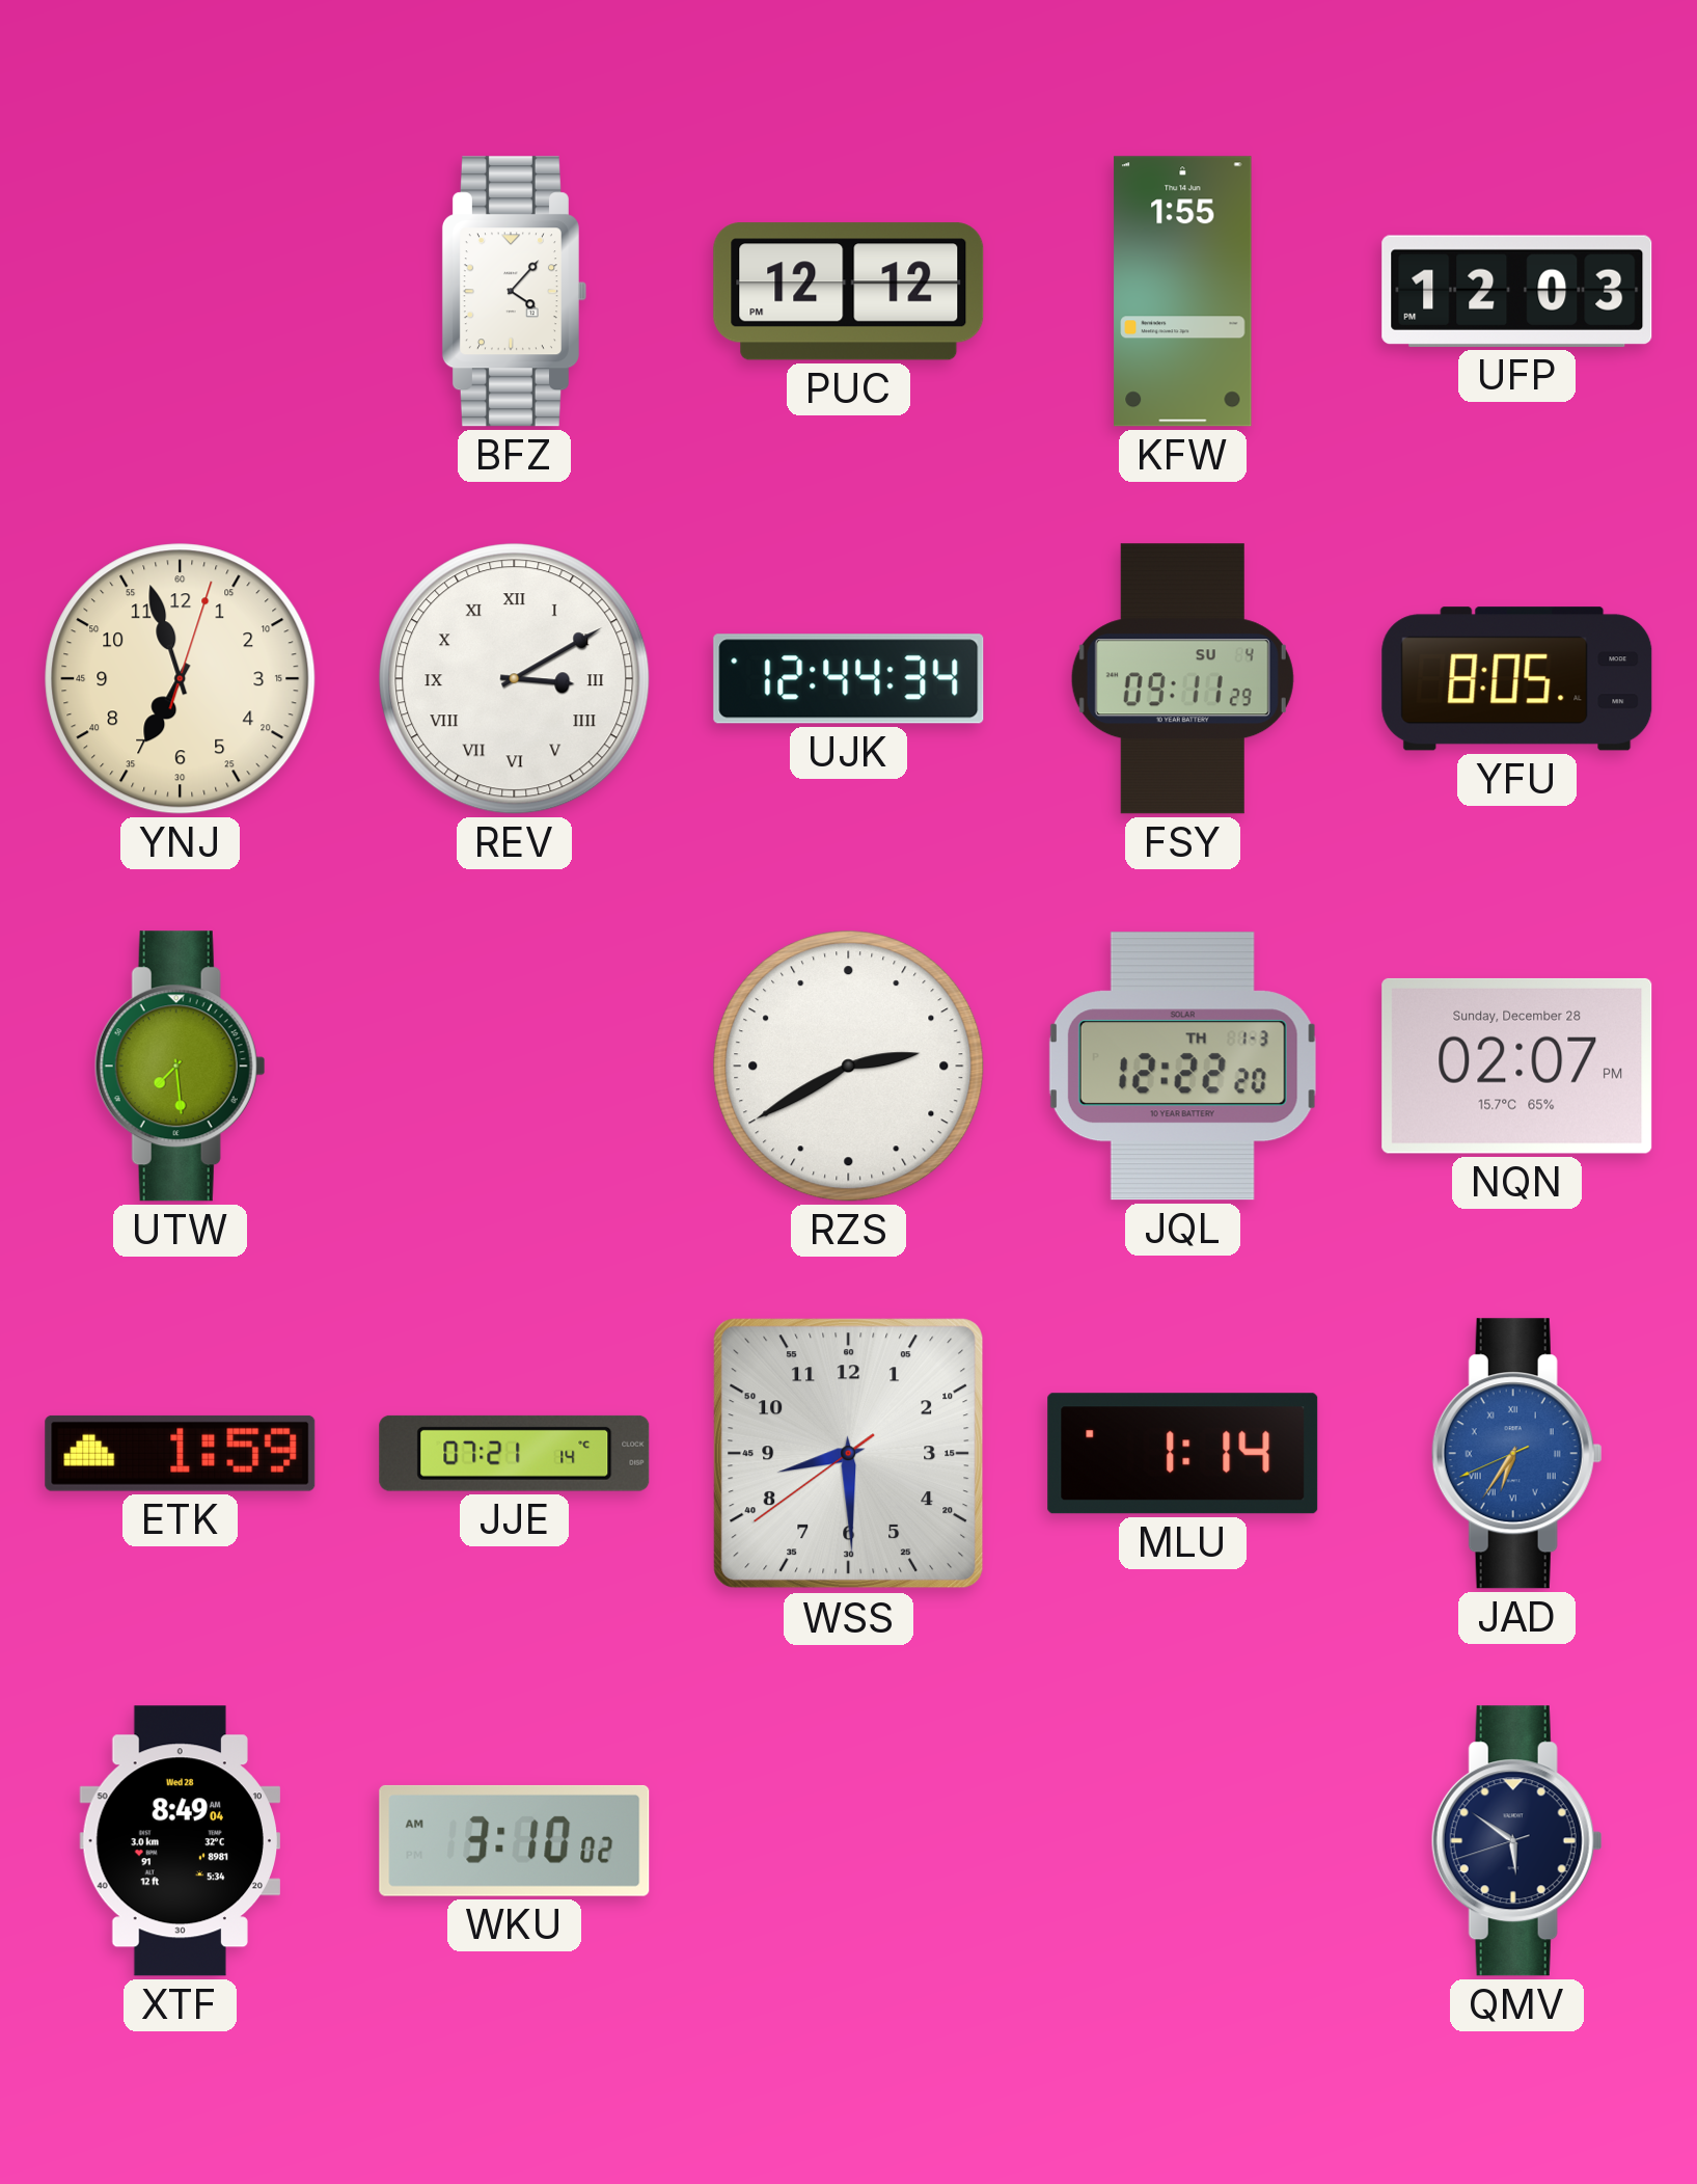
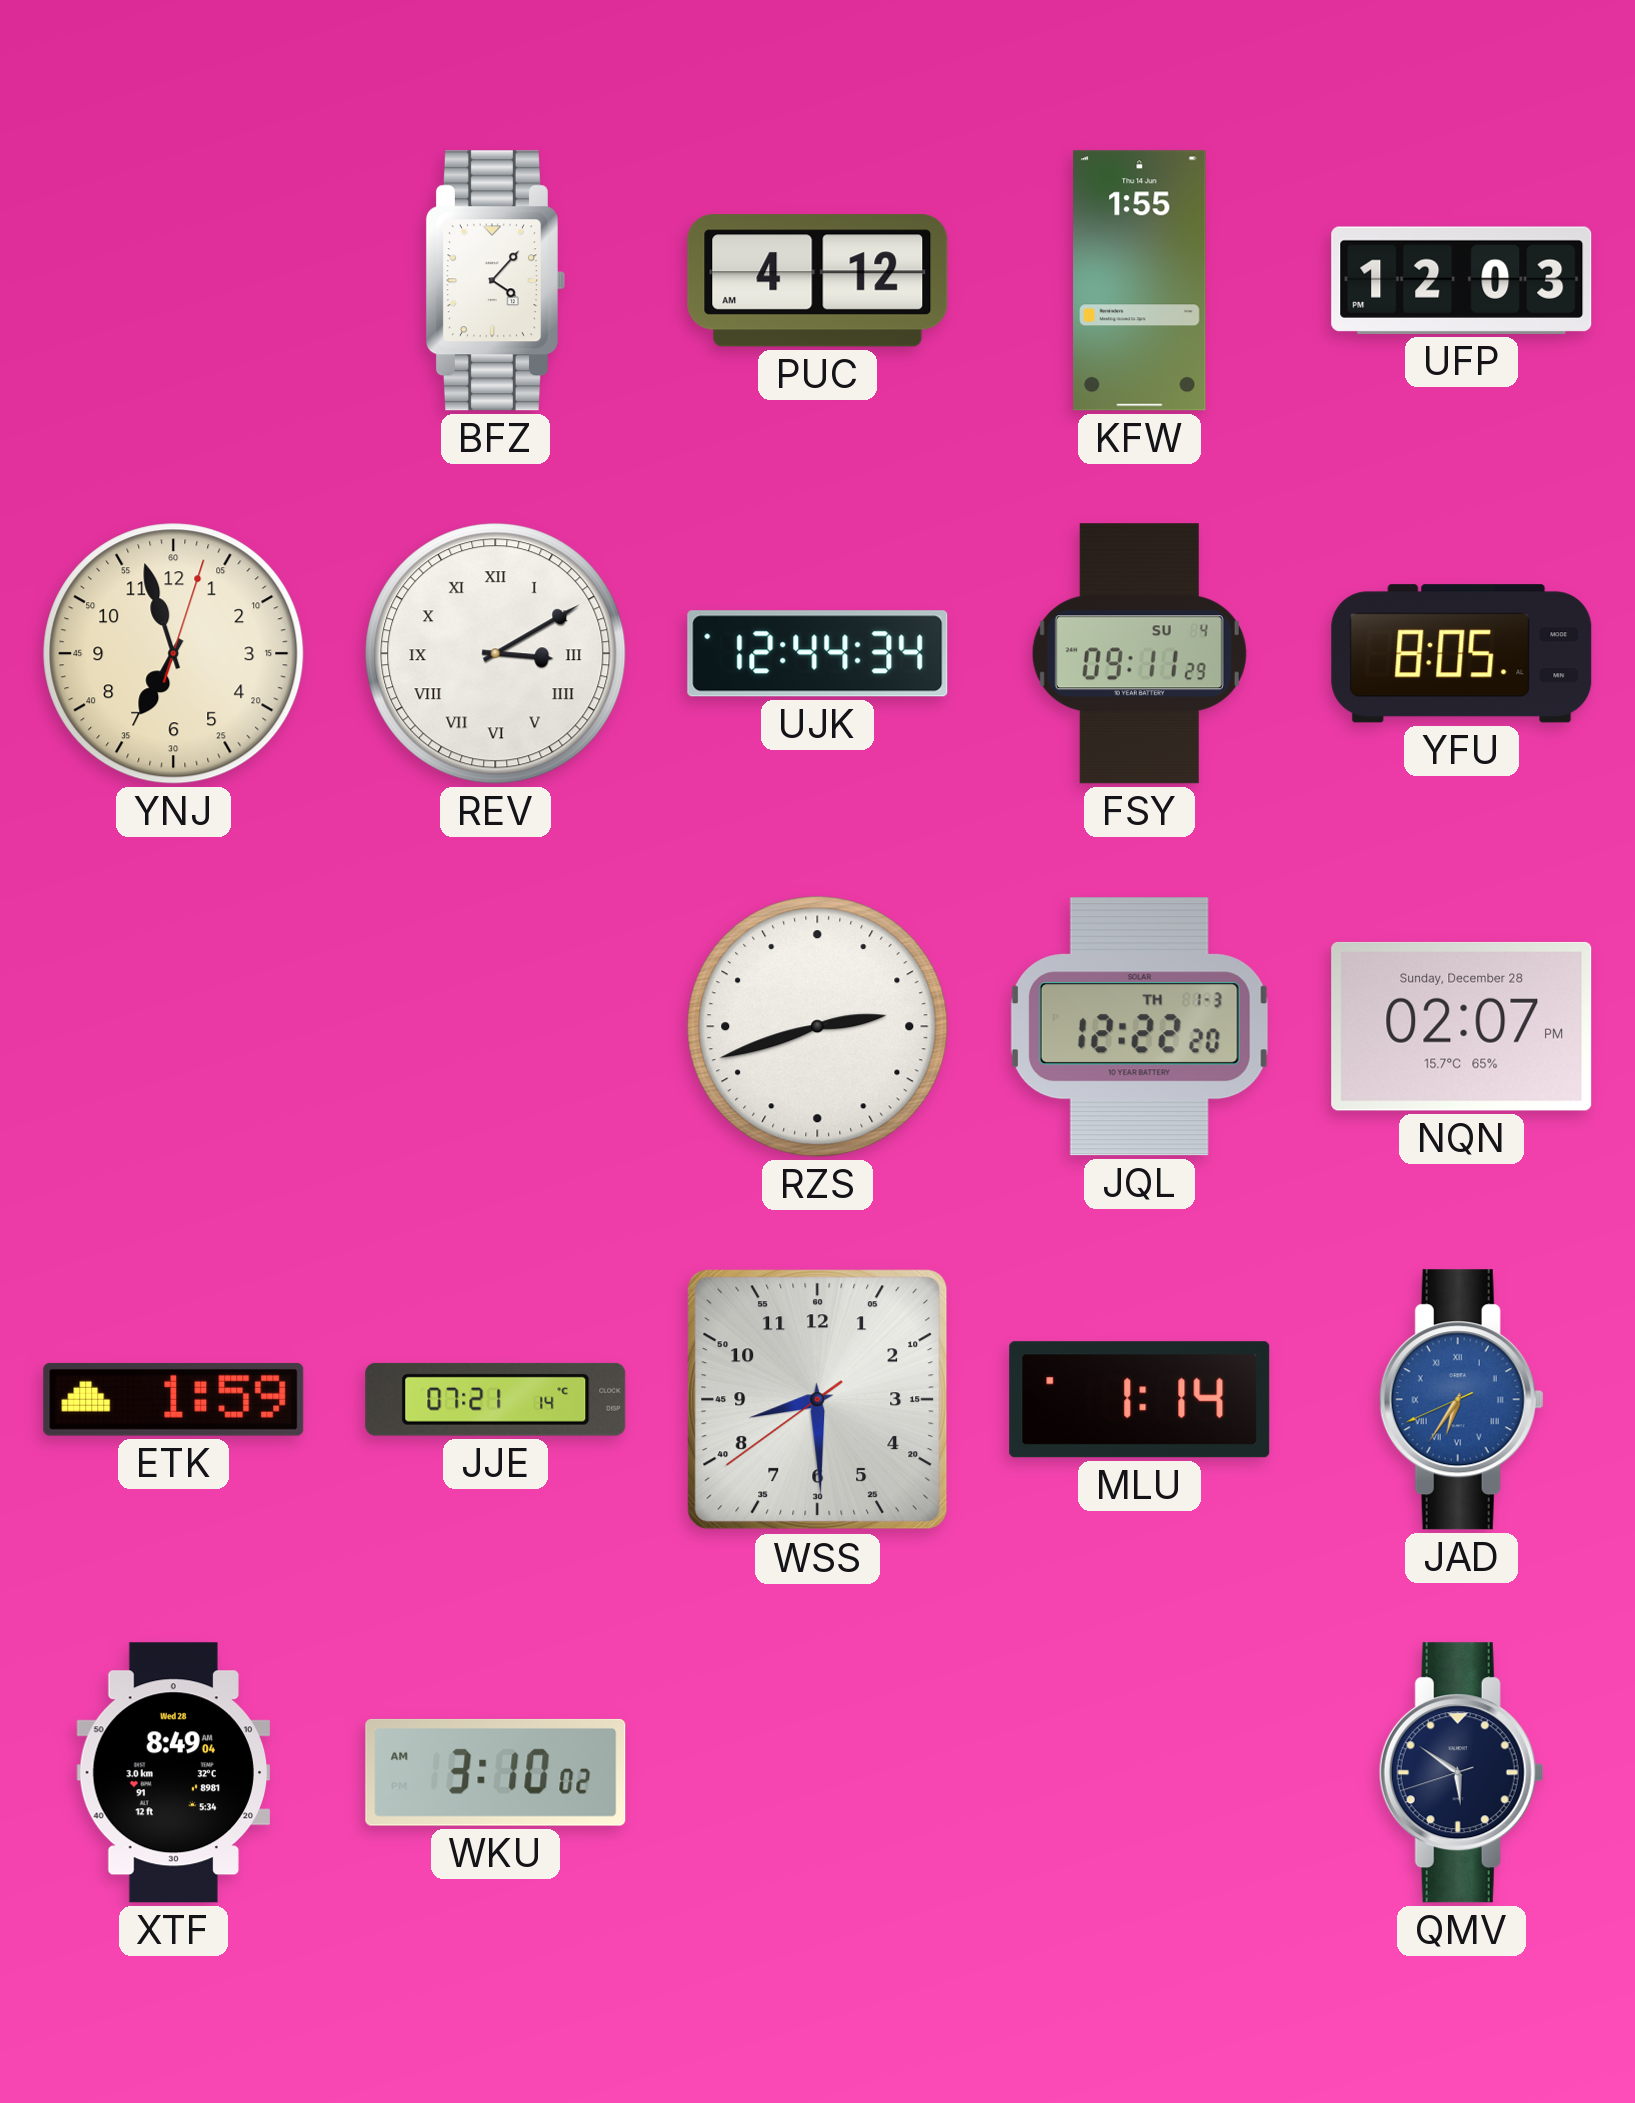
PUC: 12:12 -> 4:12
UTW: 7:29 -> none
RZS: 2:40 -> 2:42
